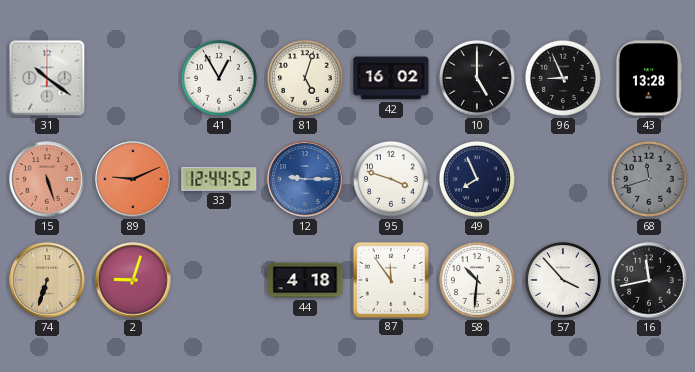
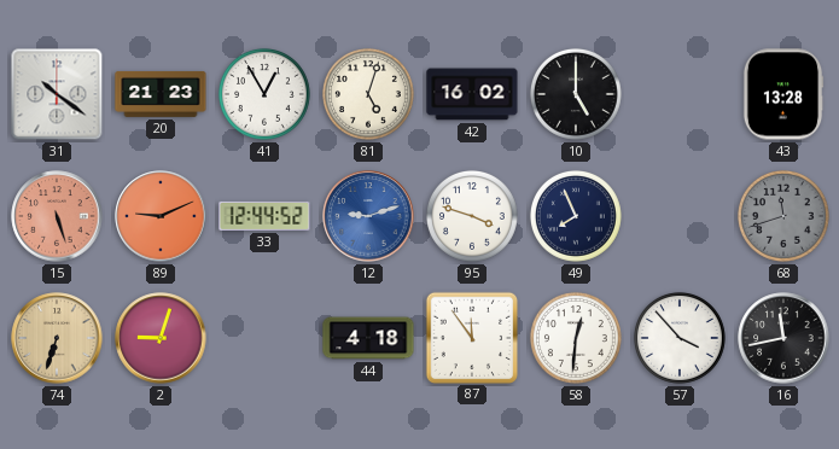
20: none -> 21:23
96: 8:56 -> none
12: 9:15 -> 9:12
58: 10:31 -> 12:31
